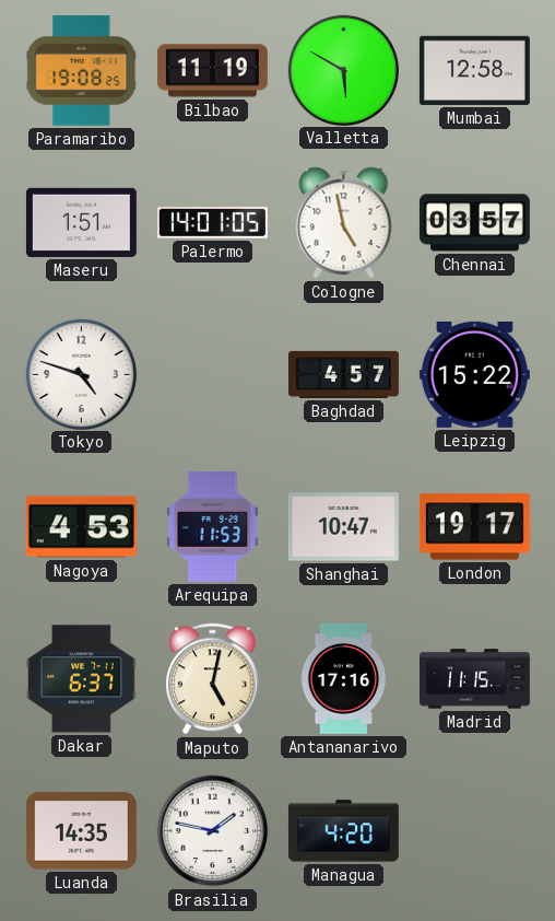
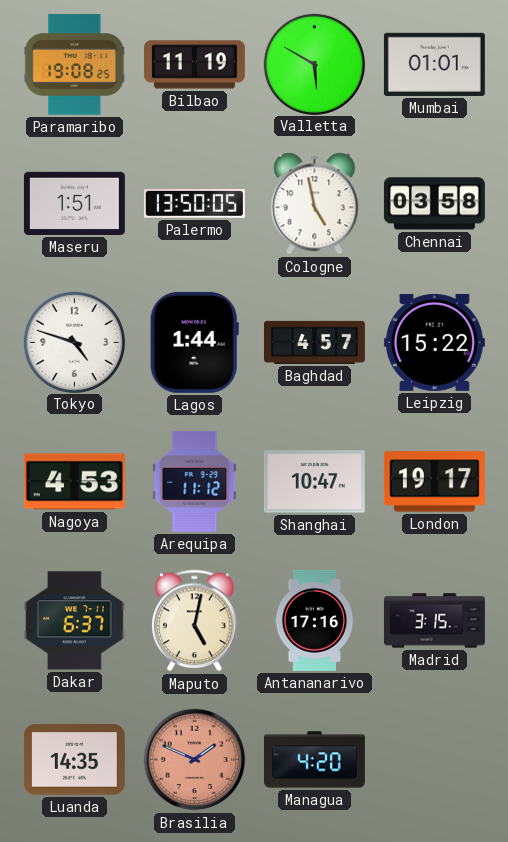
Mumbai: 12:58 -> 01:01
Palermo: 14:01 -> 13:50
Chennai: 03:57 -> 03:58
Lagos: none -> 1:44
Arequipa: 11:53 -> 11:12
Madrid: 11:15 -> 3:15
Brasilia: 1:47 -> 1:49
Brasilia dial: white -> salmon
